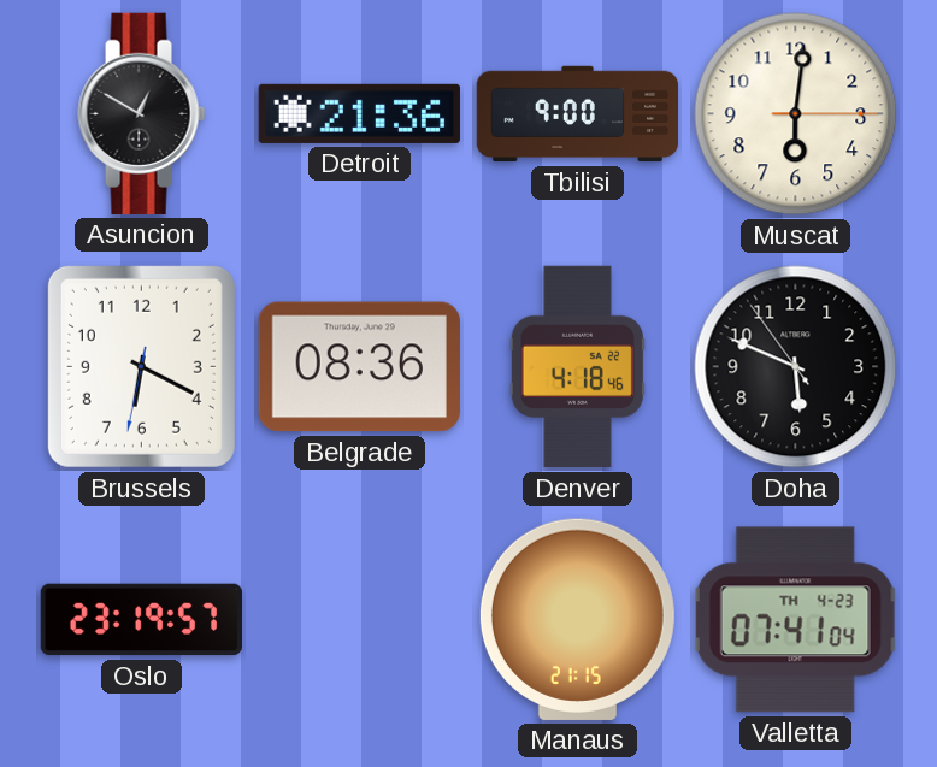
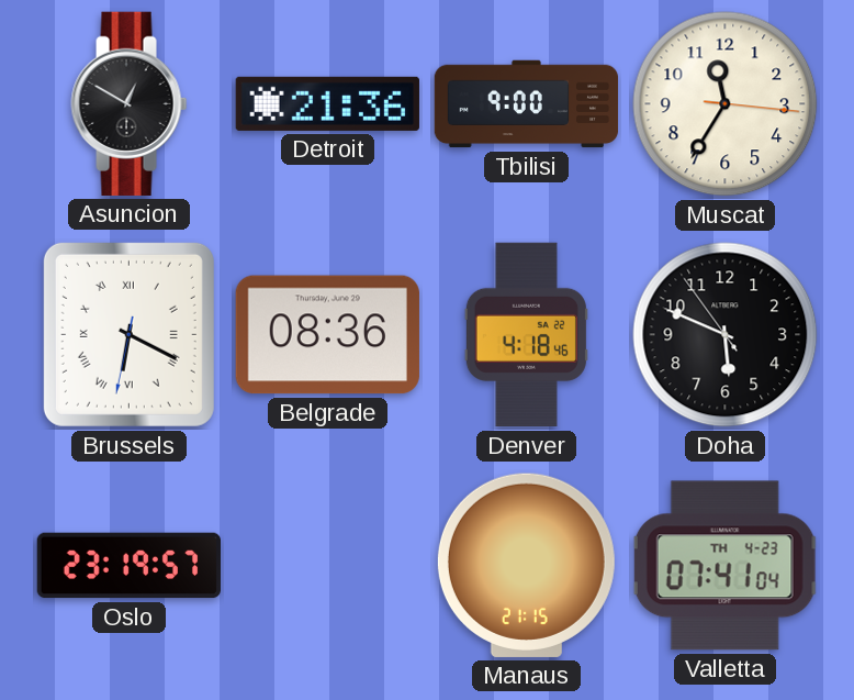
Muscat: 6:01 -> 11:35
Brussels numerals: Arabic -> Roman
